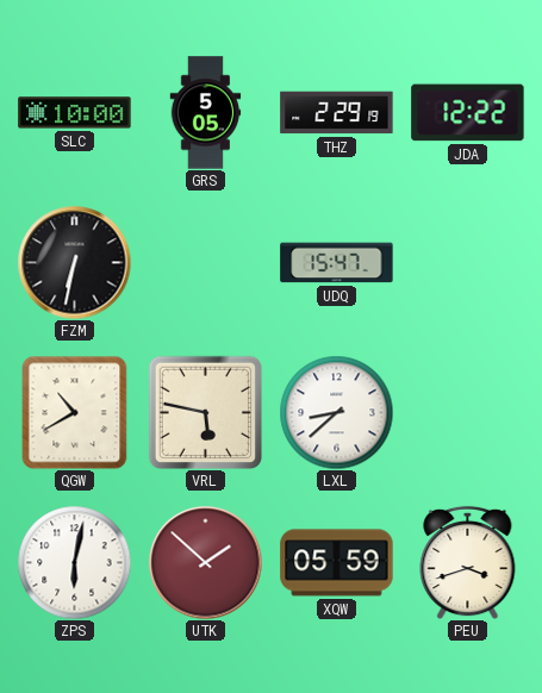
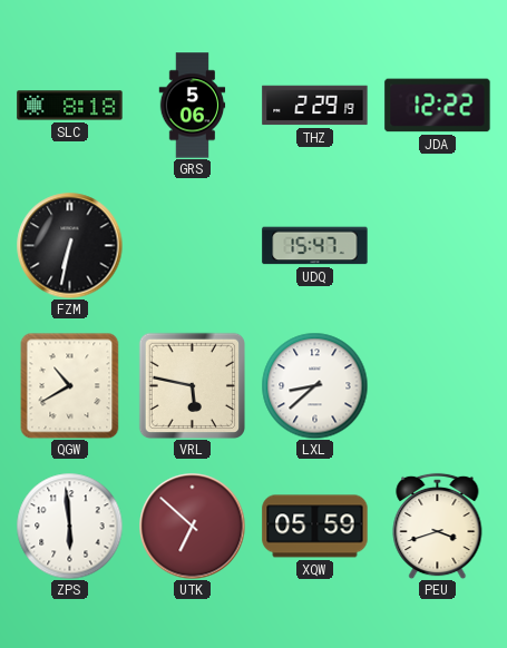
SLC: 10:00 -> 8:18
GRS: 5:05 -> 5:06
ZPS: 6:02 -> 5:59
UTK: 1:52 -> 6:52
